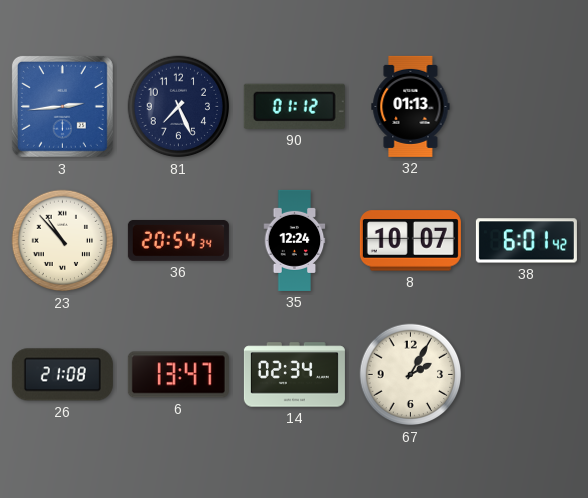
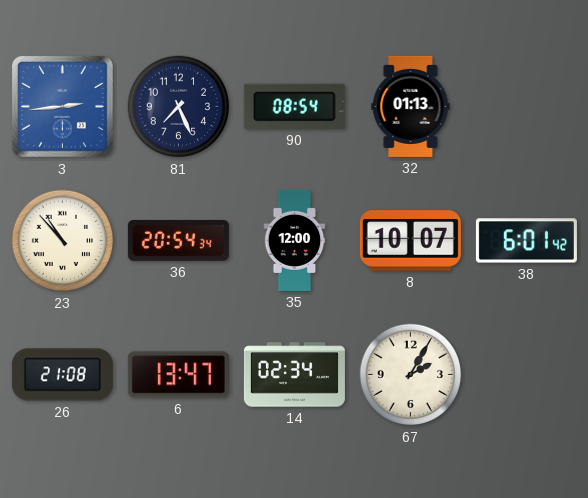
90: 01:12 -> 08:54
35: 12:24 -> 12:00
